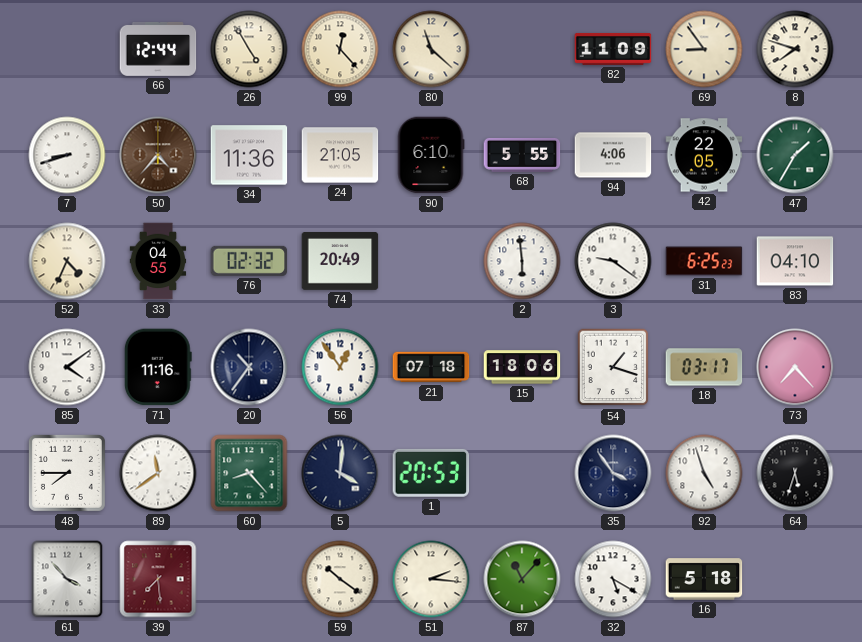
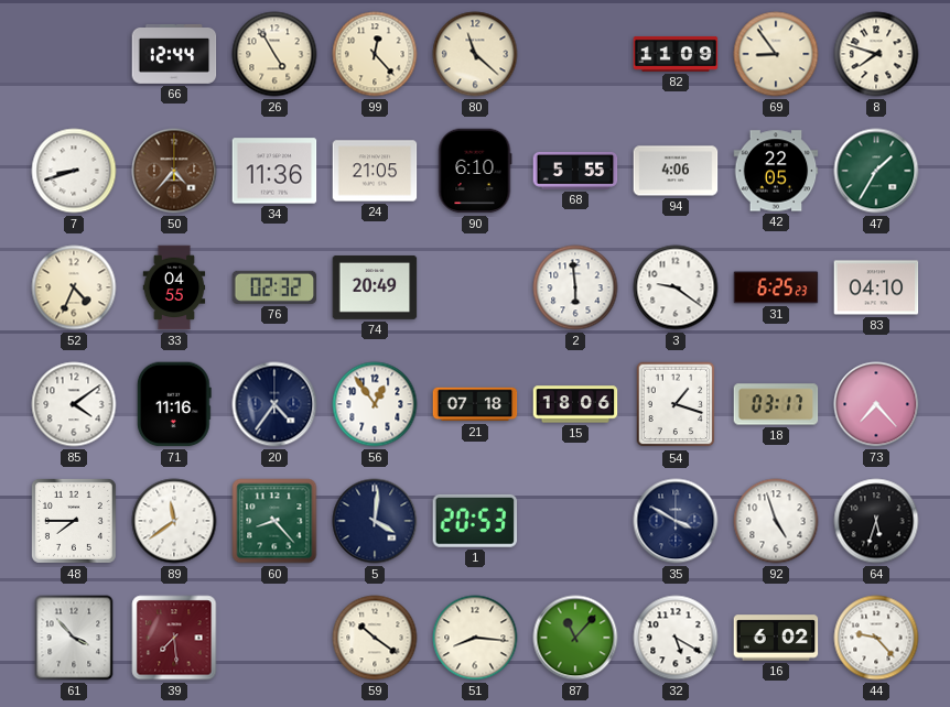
20: 10:36 -> 4:36
35: 3:54 -> 3:50
51: 2:16 -> 8:16
16: 5:18 -> 6:02
44: none -> 9:23
